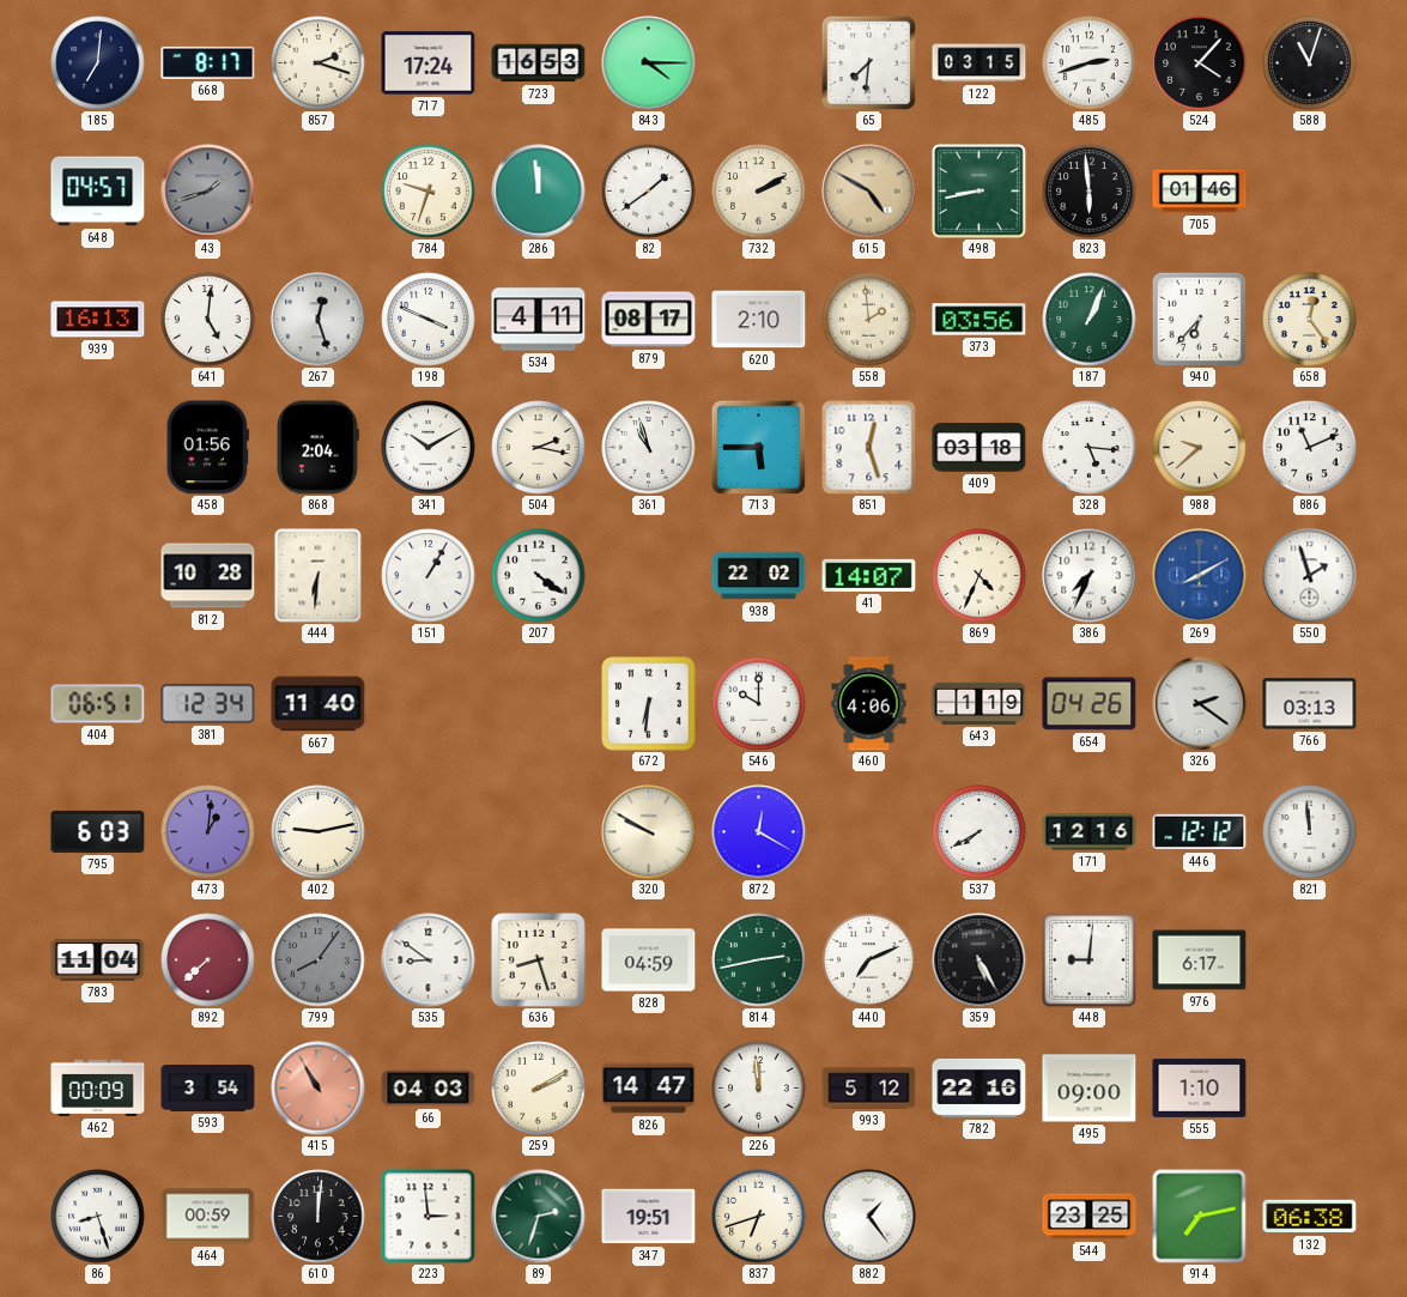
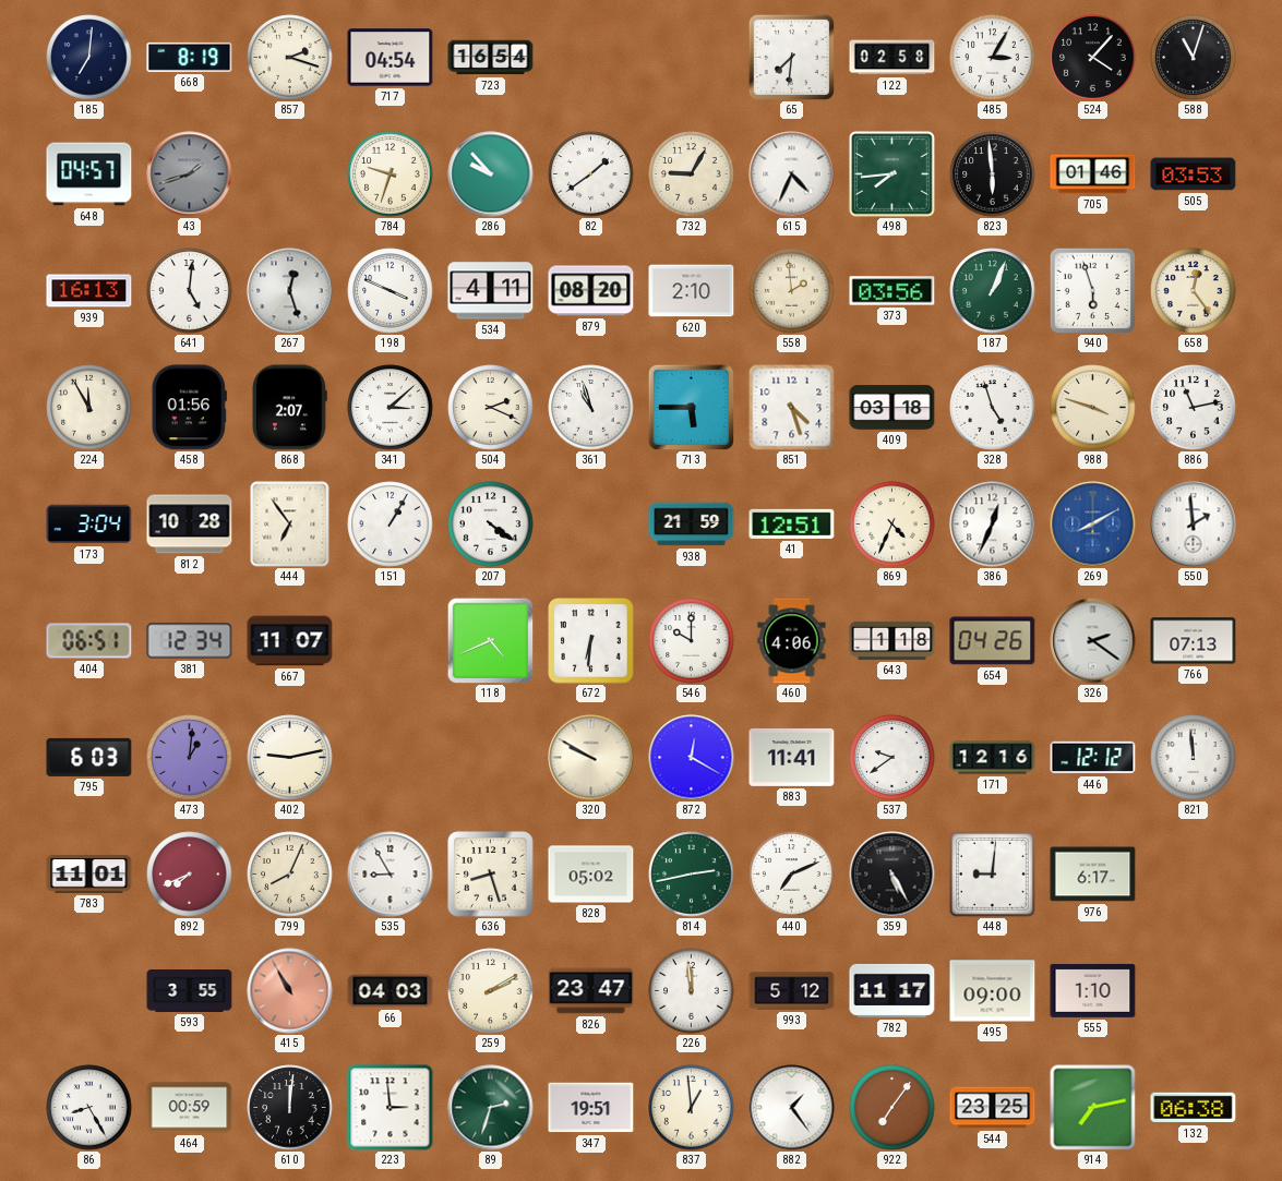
668: 8:17 -> 8:19
717: 17:24 -> 04:54
723: 16:53 -> 16:54
843: 4:15 -> none
122: 03:15 -> 02:58
485: 2:42 -> 3:05
286: 11:59 -> 9:53
732: 2:10 -> 9:05
615: 4:50 -> 4:34
615 dial: champagne -> white
498: 8:43 -> 7:44
505: none -> 03:53
879: 08:17 -> 08:20
940: 6:37 -> 5:57
224: none -> 11:55
868: 2:04 -> 2:07
341: 10:10 -> 3:08
504: 2:17 -> 2:19
851: 12:27 -> 4:27
328: 5:16 -> 4:57
988: 9:38 -> 3:48
886: 11:11 -> 11:13
173: none -> 3:04
444: 6:31 -> 6:54
938: 22:02 -> 21:59
41: 14:07 -> 12:51
386: 7:34 -> 12:34
550: 1:57 -> 1:59
667: 11:40 -> 11:07
118: none -> 4:41
643: 1:19 -> 1:18
766: 03:13 -> 07:13
883: none -> 11:41
537: 7:40 -> 9:39
783: 11:04 -> 11:01
892: 7:38 -> 7:41
799: 8:06 -> 8:04
799 dial: grey -> cream
535: 8:51 -> 8:55
828: 04:59 -> 05:02
462: 00:09 -> none
593: 3:54 -> 3:55
826: 14:47 -> 23:47
782: 22:16 -> 11:17
86: 8:27 -> 8:25
837: 6:42 -> 12:59
922: none -> 7:06
